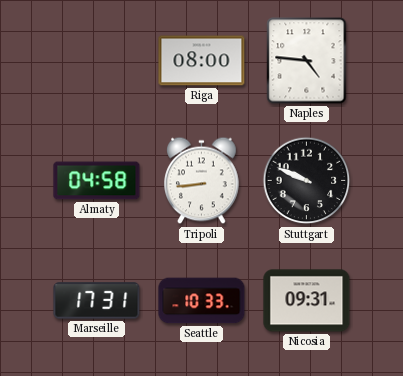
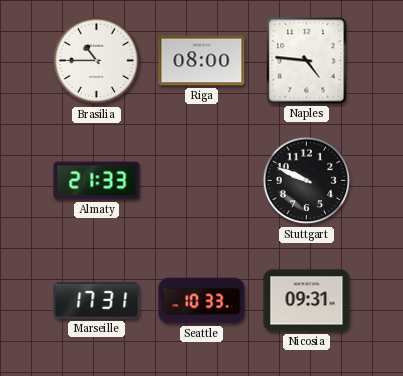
Brasilia: none -> 10:45
Almaty: 04:58 -> 21:33
Tripoli: 8:44 -> none
